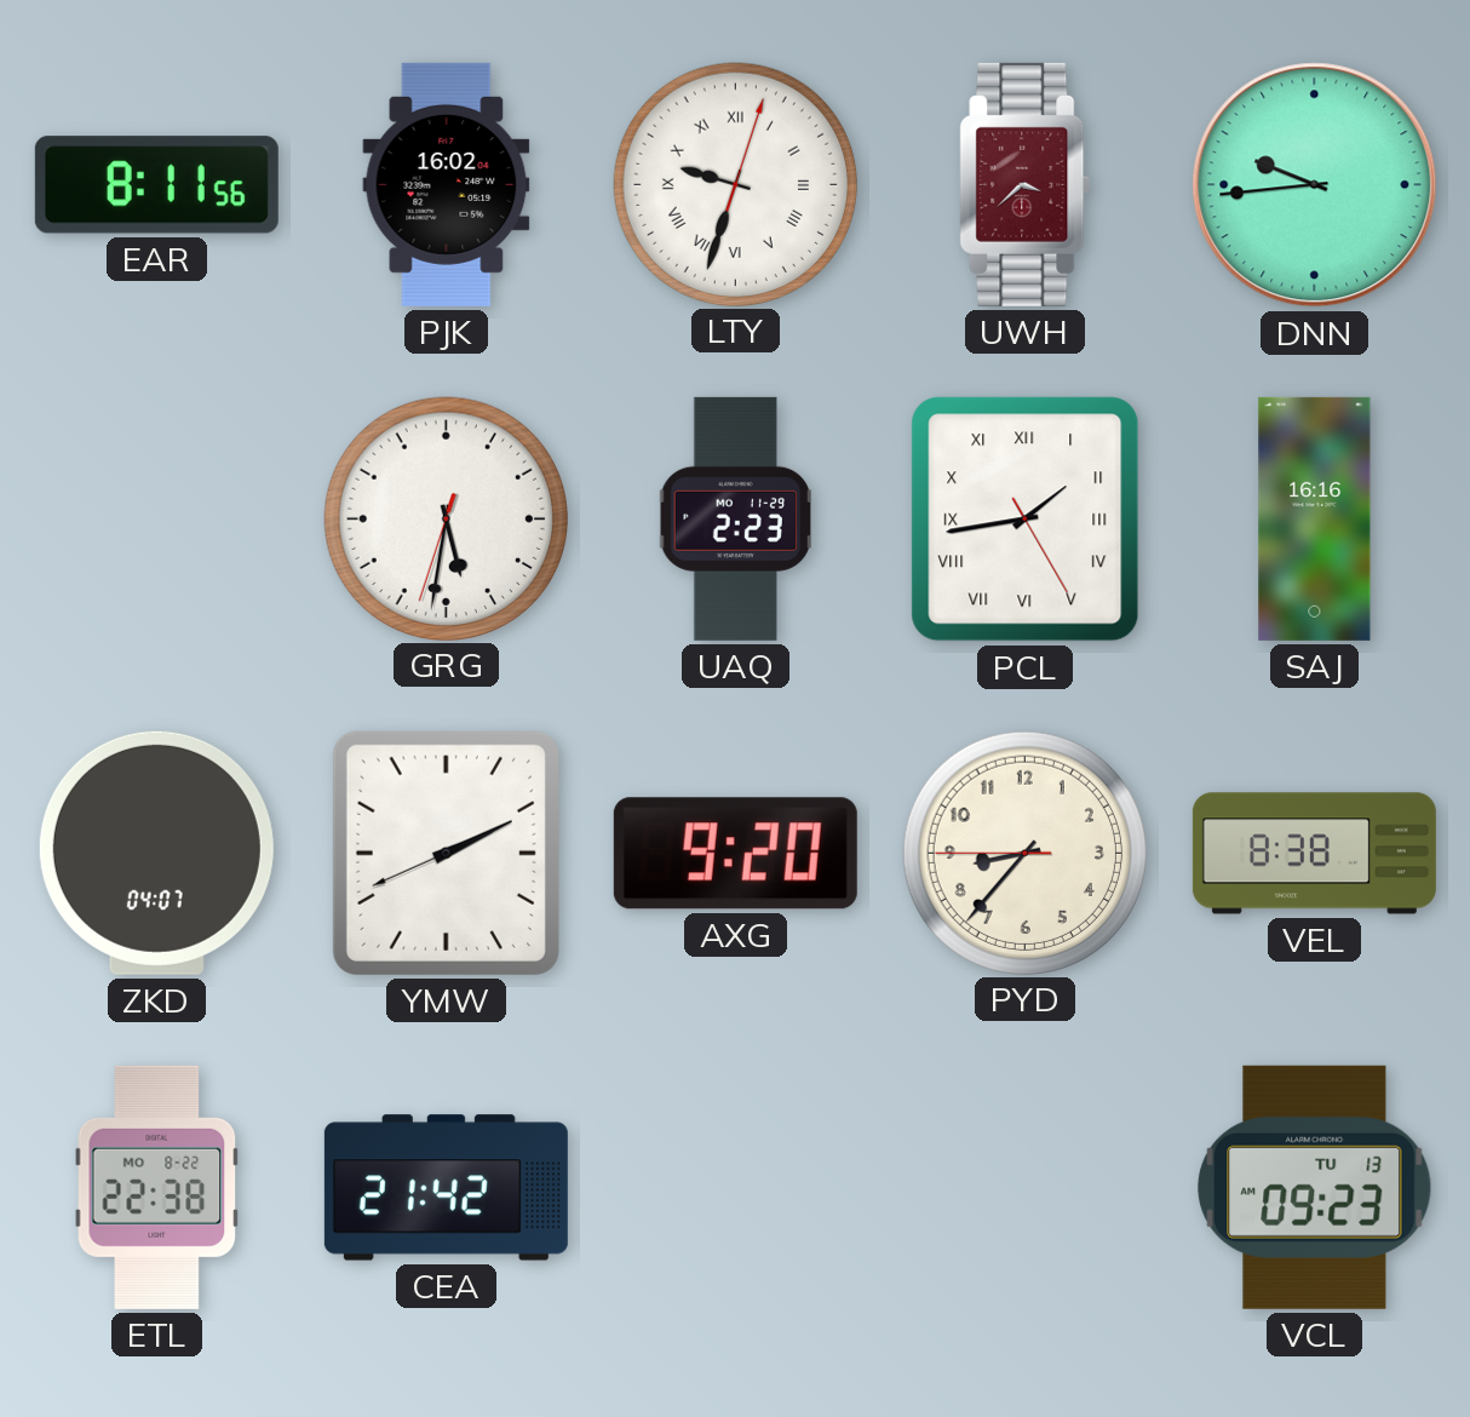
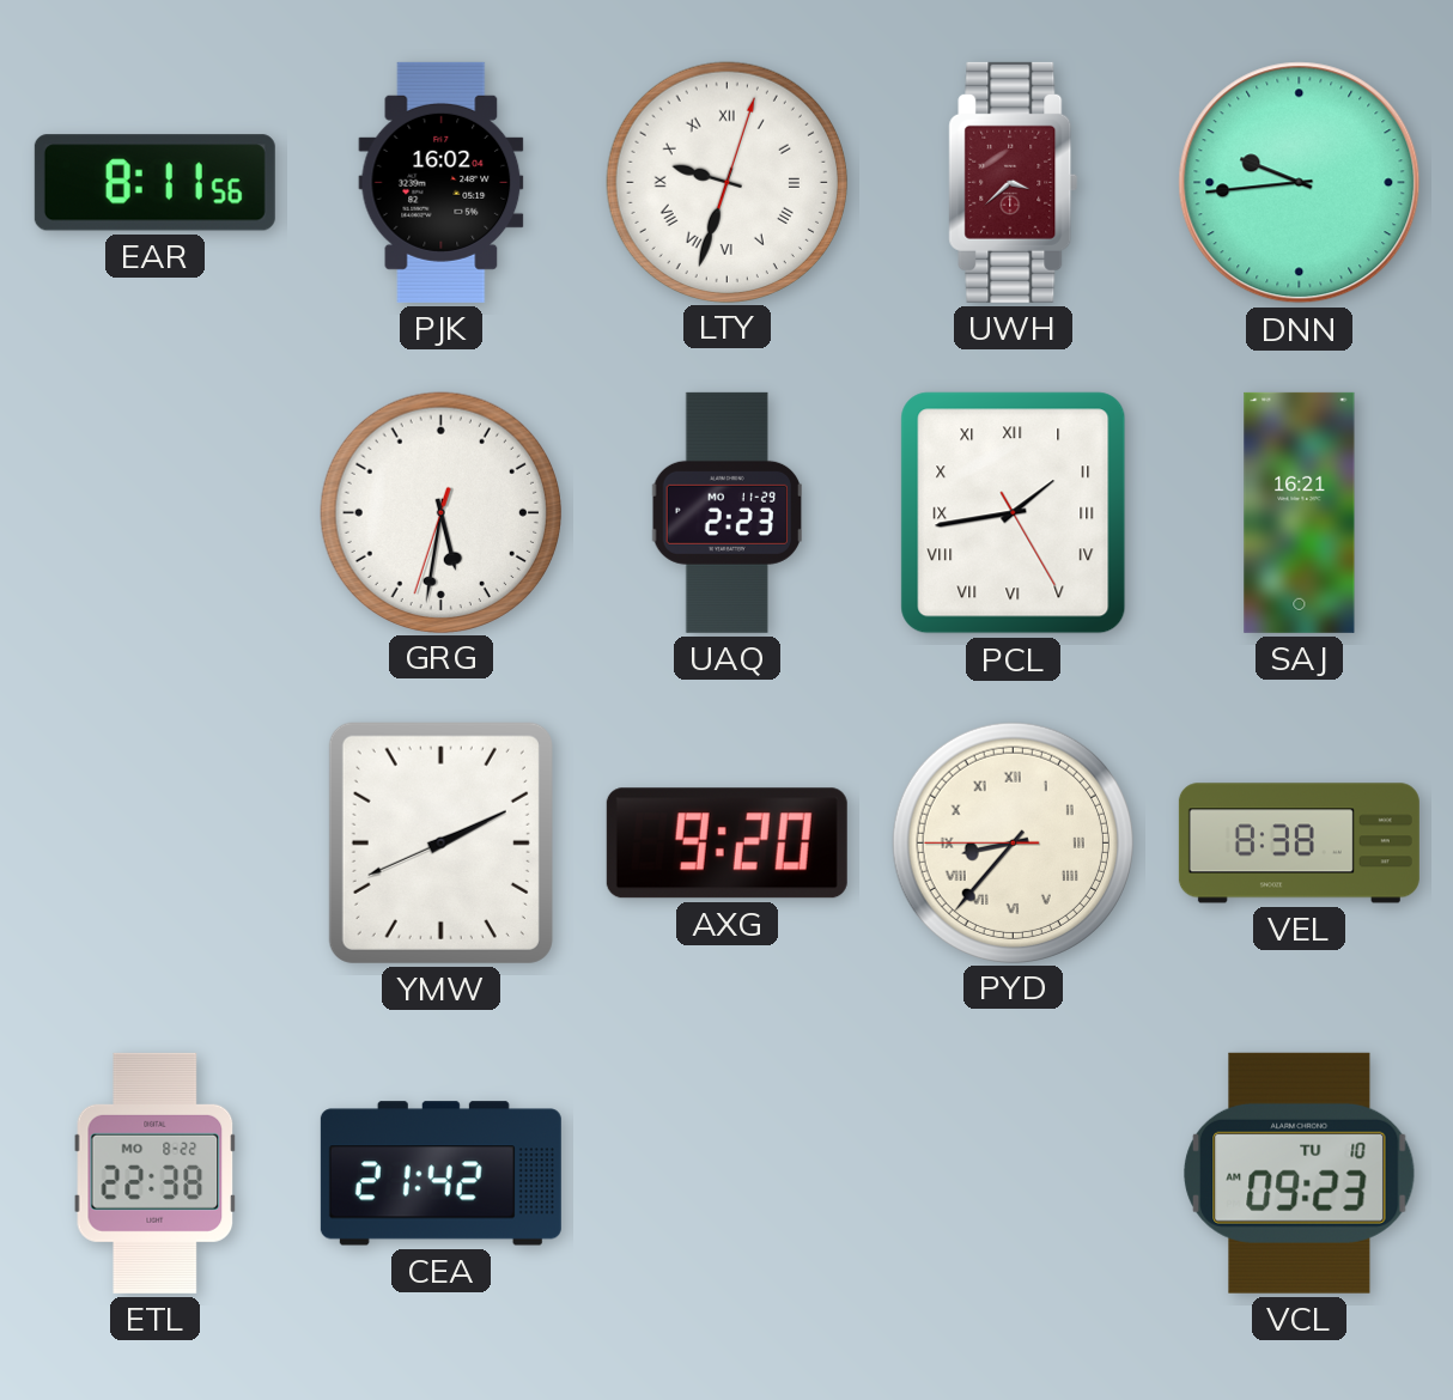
SAJ: 16:16 -> 16:21
ZKD: 04:07 -> none
PYD numerals: Arabic -> Roman
VCL date: TU 13 -> TU 10
